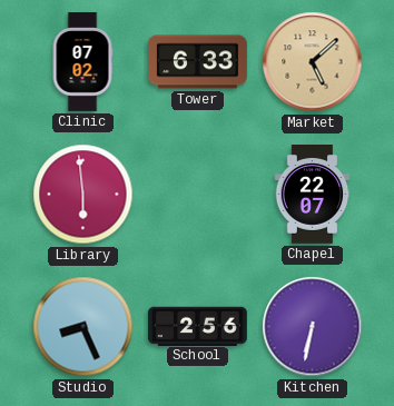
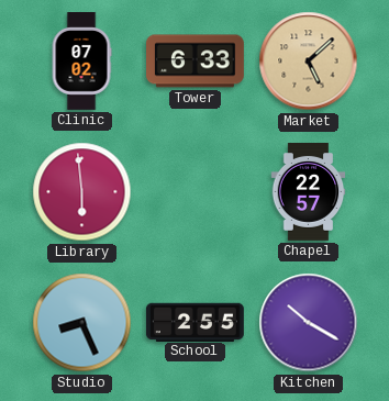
Chapel: 22:07 -> 22:57
School: 2:56 -> 2:55
Kitchen: 6:32 -> 10:20
